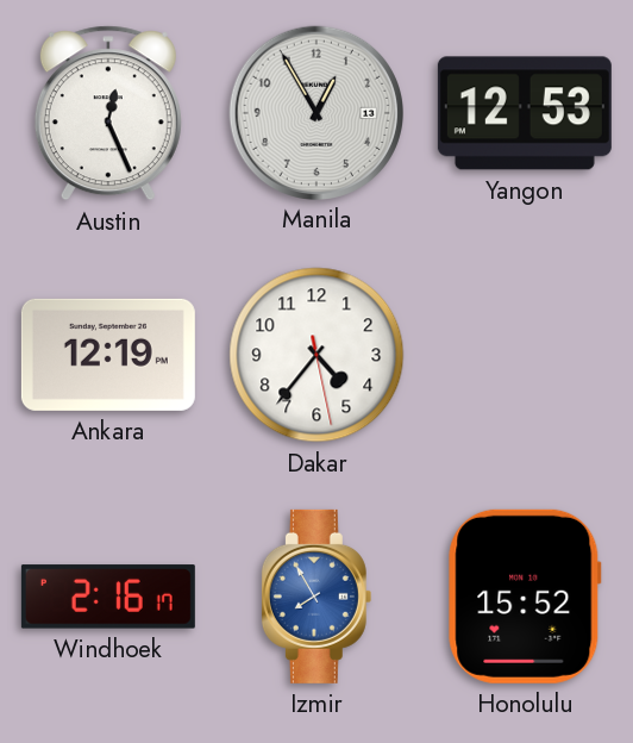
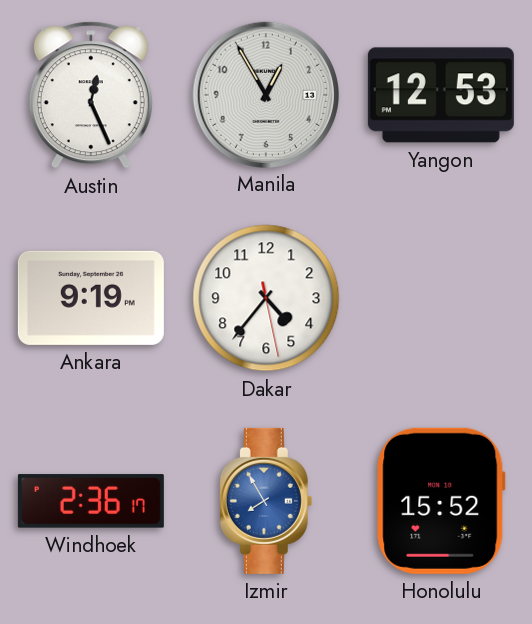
Ankara: 12:19 -> 9:19
Windhoek: 2:16 -> 2:36
